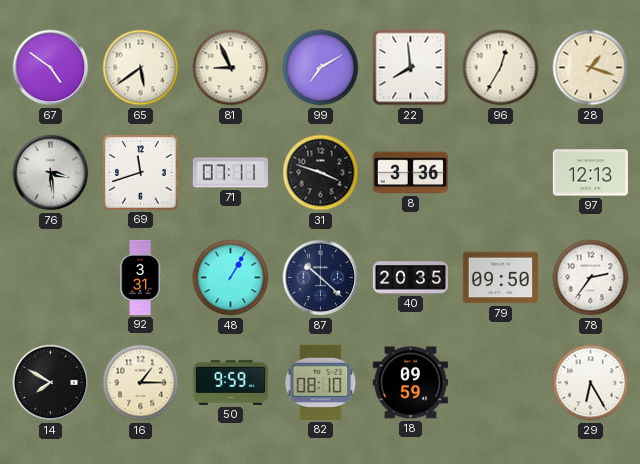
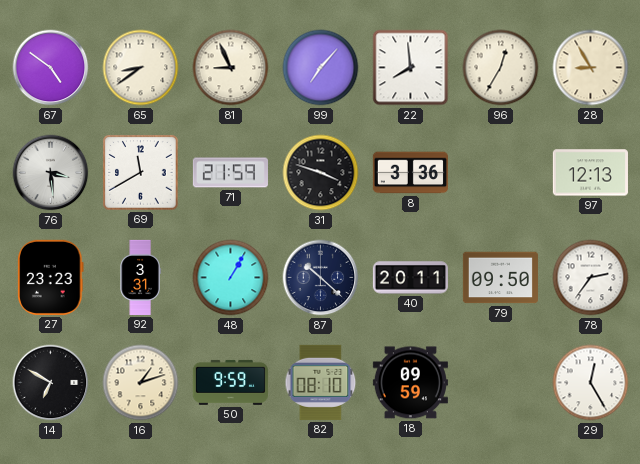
65: 5:39 -> 8:39
99: 7:10 -> 7:07
28: 1:18 -> 8:55
69: 11:42 -> 11:40
71: 07:11 -> 21:59
27: none -> 23:23
40: 20:35 -> 20:11
14: 7:50 -> 6:50
16: 1:15 -> 1:12
29: 6:25 -> 12:25
